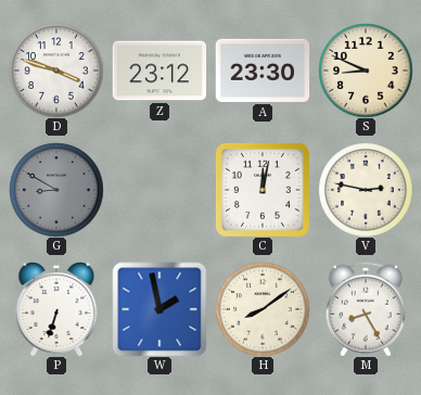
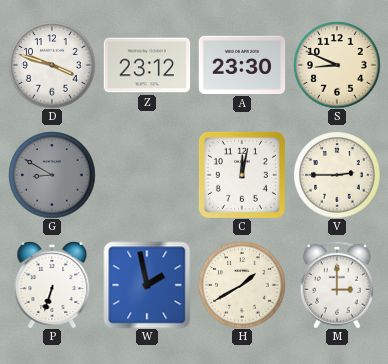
V: 2:47 -> 2:45
H: 8:09 -> 1:40
M: 8:25 -> 3:00
